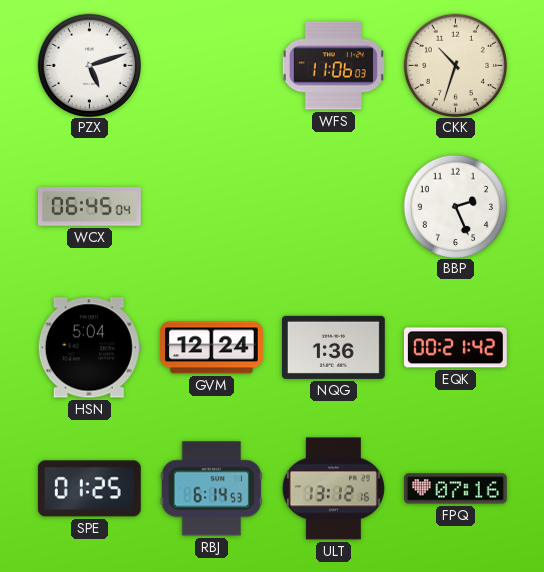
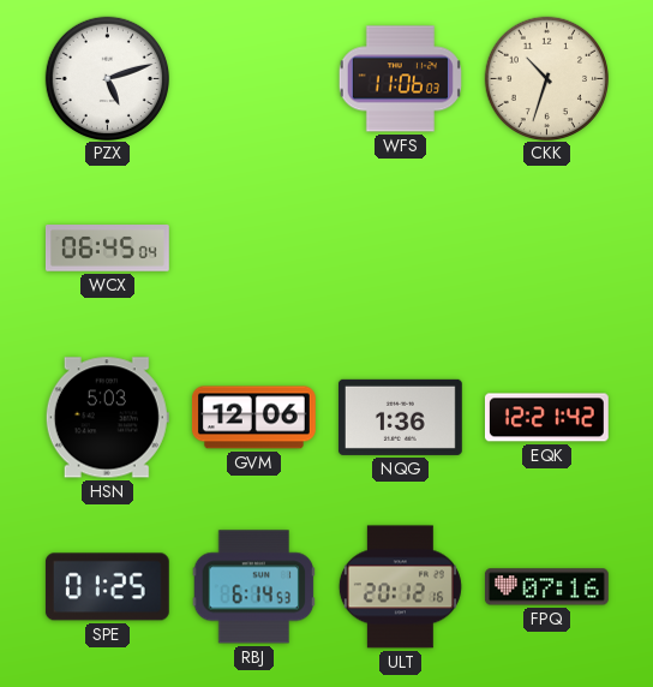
BBP: 2:26 -> none
HSN: 5:04 -> 5:03
GVM: 12:24 -> 12:06
EQK: 00:21 -> 12:21
ULT: 13:12 -> 20:12
